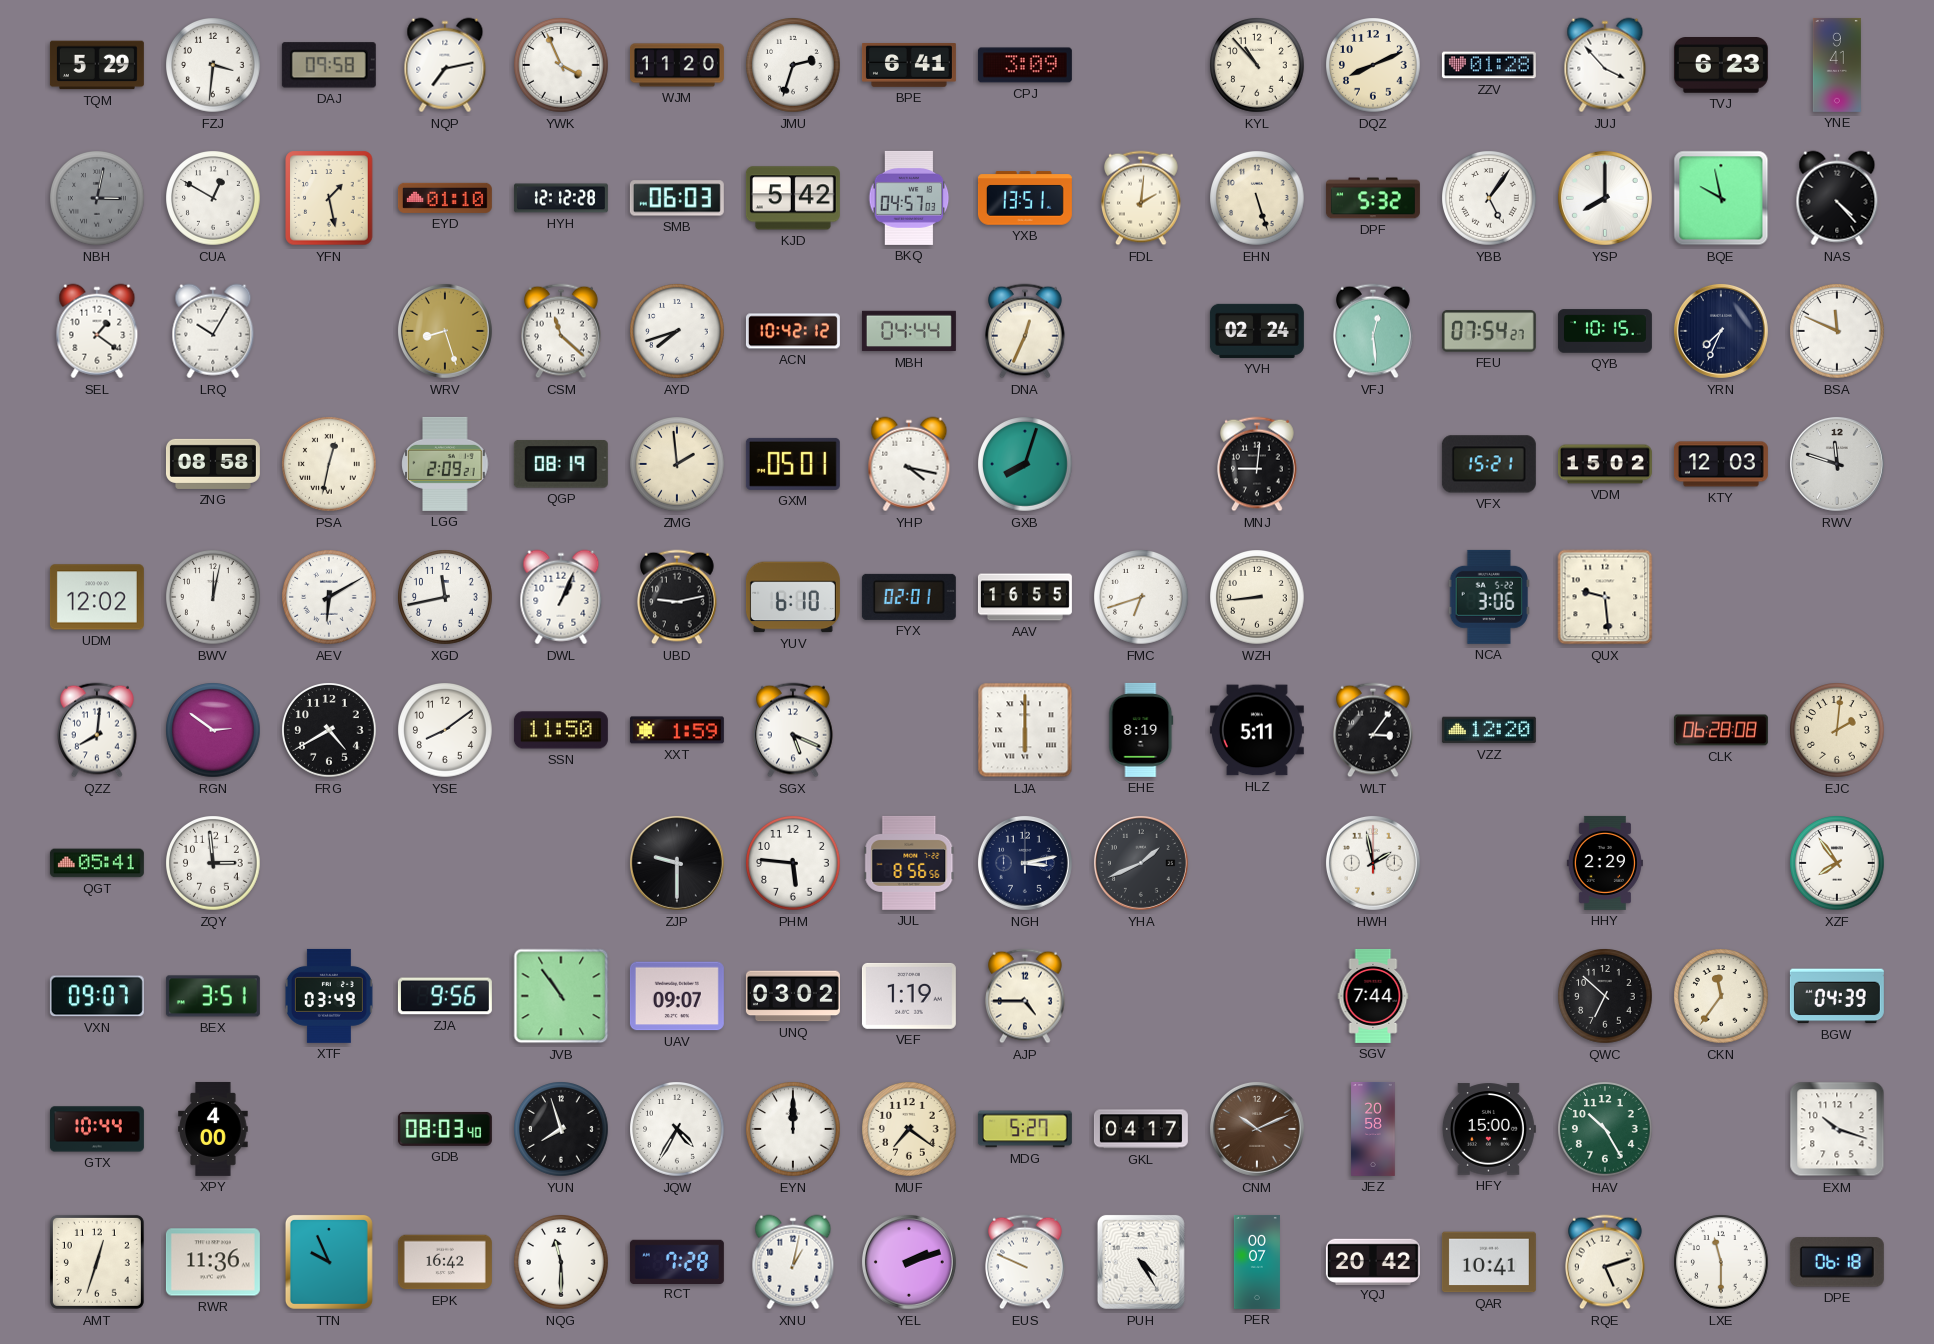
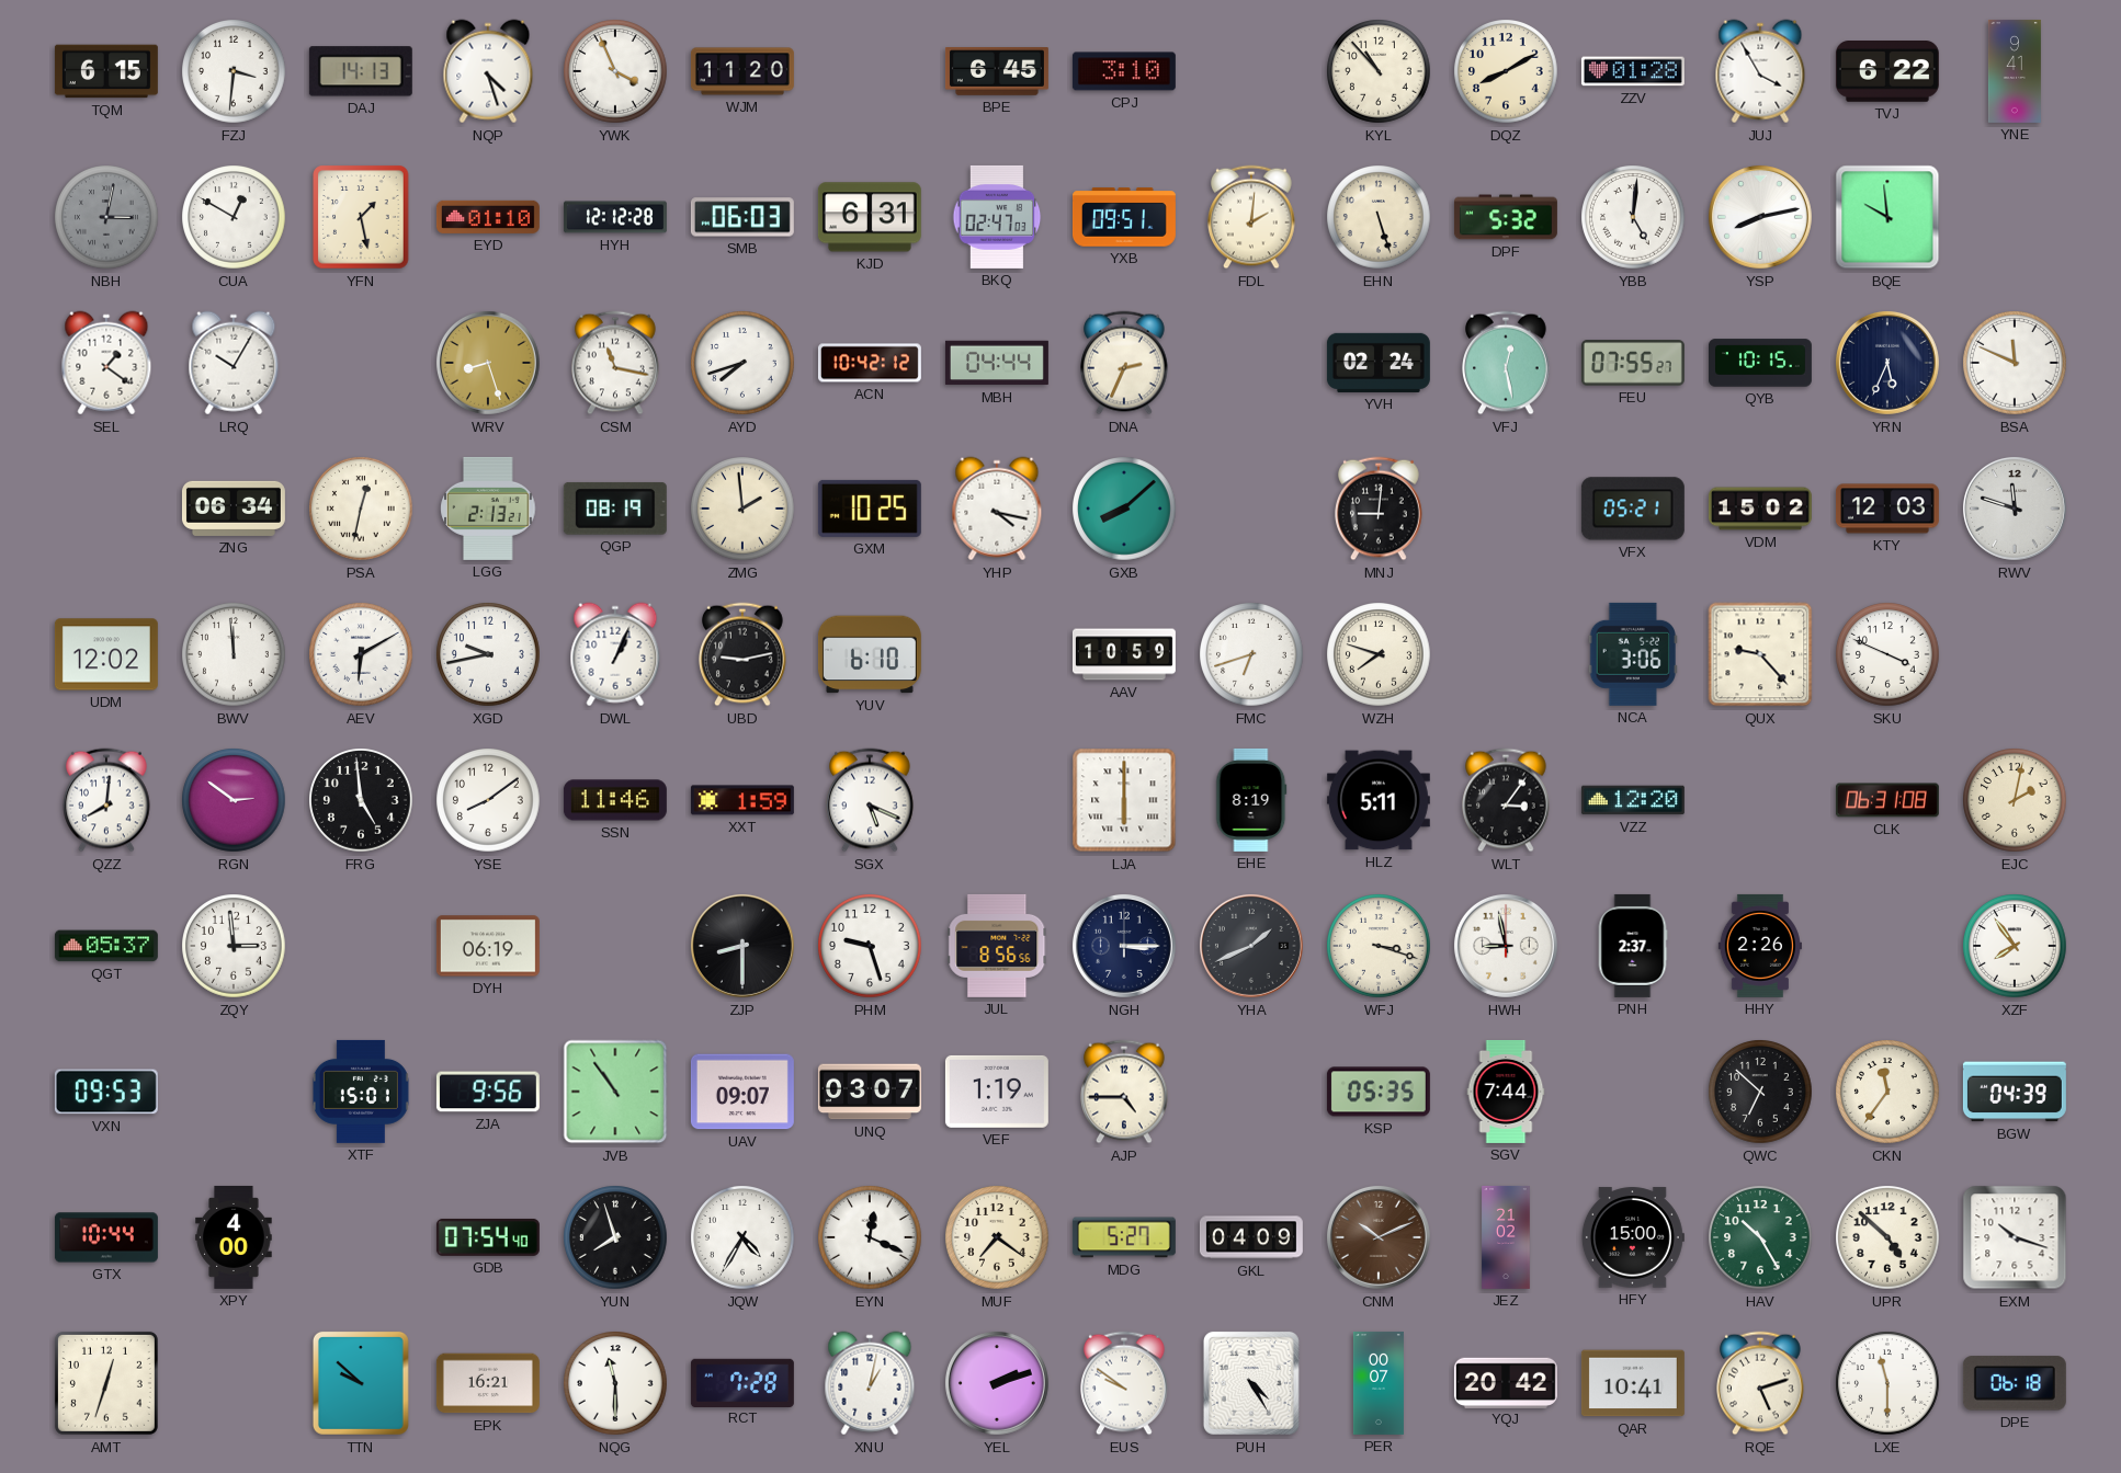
TQM: 5:29 -> 6:15
DAJ: 09:58 -> 14:13
NQP: 7:13 -> 4:27
JMU: 2:33 -> none
BPE: 6:41 -> 6:45
CPJ: 3:09 -> 3:10
DQZ: 8:11 -> 8:10
JUJ: 3:53 -> 3:55
TVJ: 6:23 -> 6:22
KJD: 5:42 -> 6:31
BKQ: 04:57 -> 02:47
YXB: 13:51 -> 09:51
YBB: 5:06 -> 5:01
YSP: 8:00 -> 8:13
BQE: 9:58 -> 9:59
NAS: 4:23 -> none
CSM: 11:22 -> 11:17
DNA: 12:34 -> 2:34
VFJ: 12:29 -> 12:28
FEU: 07:54 -> 07:55
YRN: 7:34 -> 5:34
ZNG: 08:58 -> 06:34
LGG: 2:09 -> 2:13
GXM: 05:01 -> 10:25
GXB: 8:03 -> 8:08
VFX: 15:21 -> 05:21
BWV: 12:02 -> 11:59
XGD: 11:43 -> 9:43
FYX: 02:01 -> none
AAV: 16:55 -> 10:59
WZH: 8:44 -> 7:48
QUX: 9:29 -> 9:23
SKU: none -> 3:49
FRG: 4:40 -> 4:59
SSN: 11:50 -> 11:46
CLK: 06:28 -> 06:31
EJC: 2:01 -> 2:02
QGT: 05:41 -> 05:37
DYH: none -> 06:19
ZJP: 9:30 -> 8:30
PHM: 5:46 -> 9:27
NGH: 3:13 -> 3:15
WFJ: none -> 3:18
HWH: 1:58 -> 8:58
PNH: none -> 2:37
HHY: 2:29 -> 2:26
VXN: 09:07 -> 09:53
BEX: 3:51 -> none
XTF: 03:49 -> 15:01
UNQ: 03:02 -> 03:07
KSP: none -> 05:35
GDB: 08:03 -> 07:54
EYN: 12:00 -> 12:19
GKL: 04:17 -> 04:09
JEZ: 20:58 -> 21:02
UPR: none -> 4:52
RWR: 11:36 -> none
TTN: 9:56 -> 9:52
EPK: 16:42 -> 16:21
EUS: 9:49 -> 9:51
